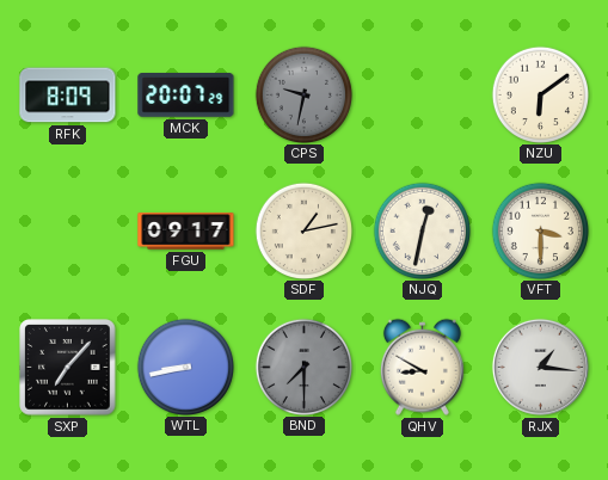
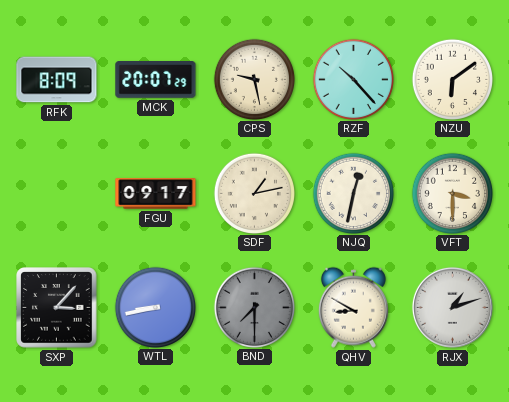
CPS: 9:32 -> 9:28
CPS dial: grey -> cream
RZF: none -> 10:23
SXP: 7:07 -> 3:07
RJX: 1:16 -> 1:12
